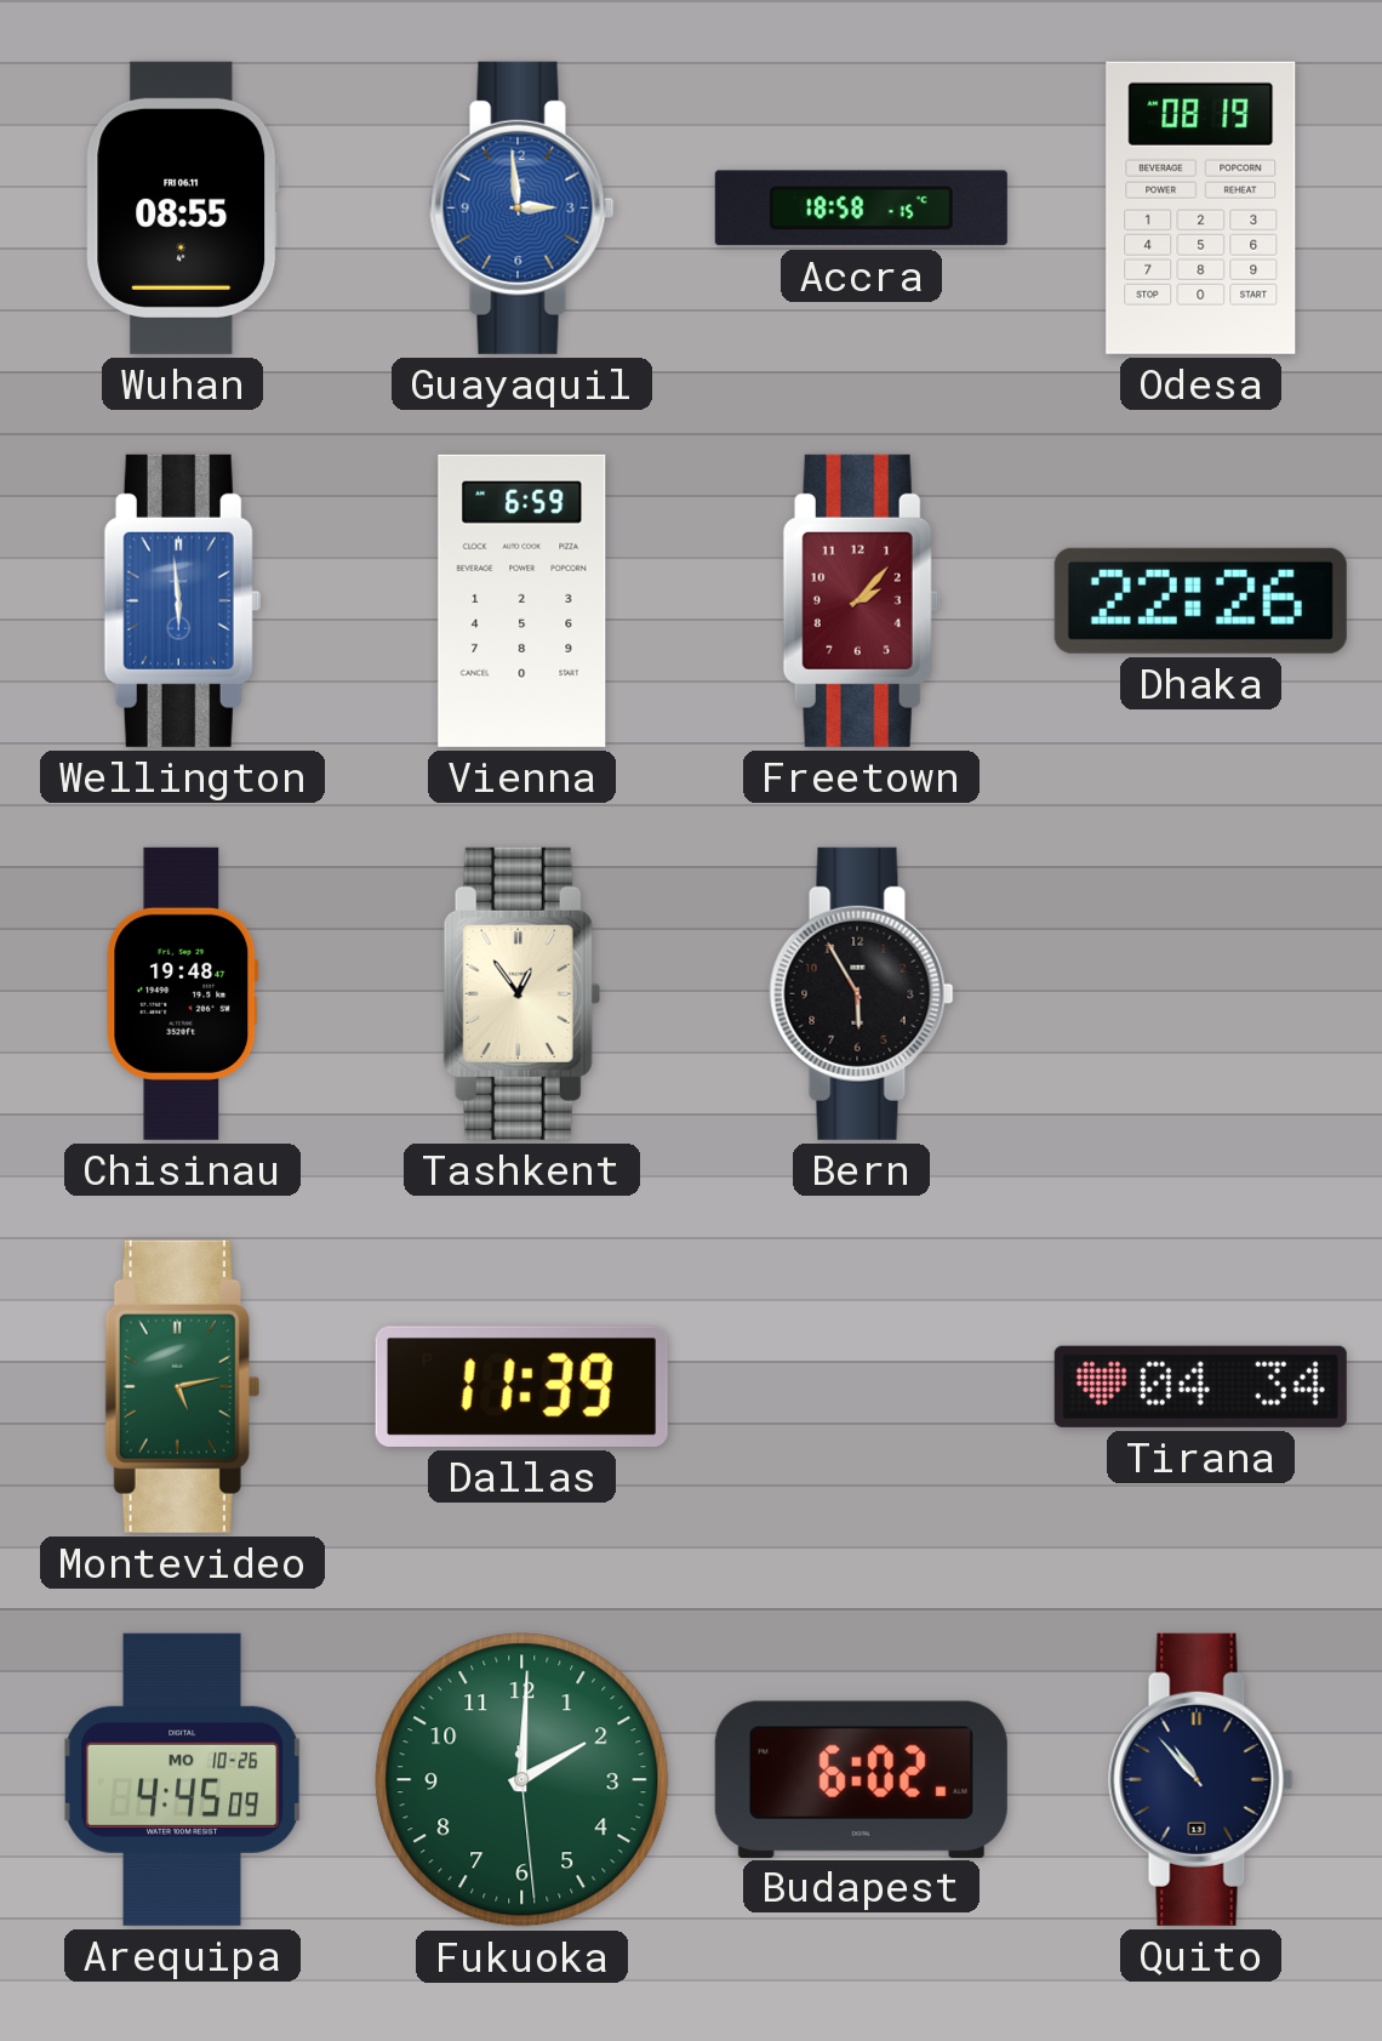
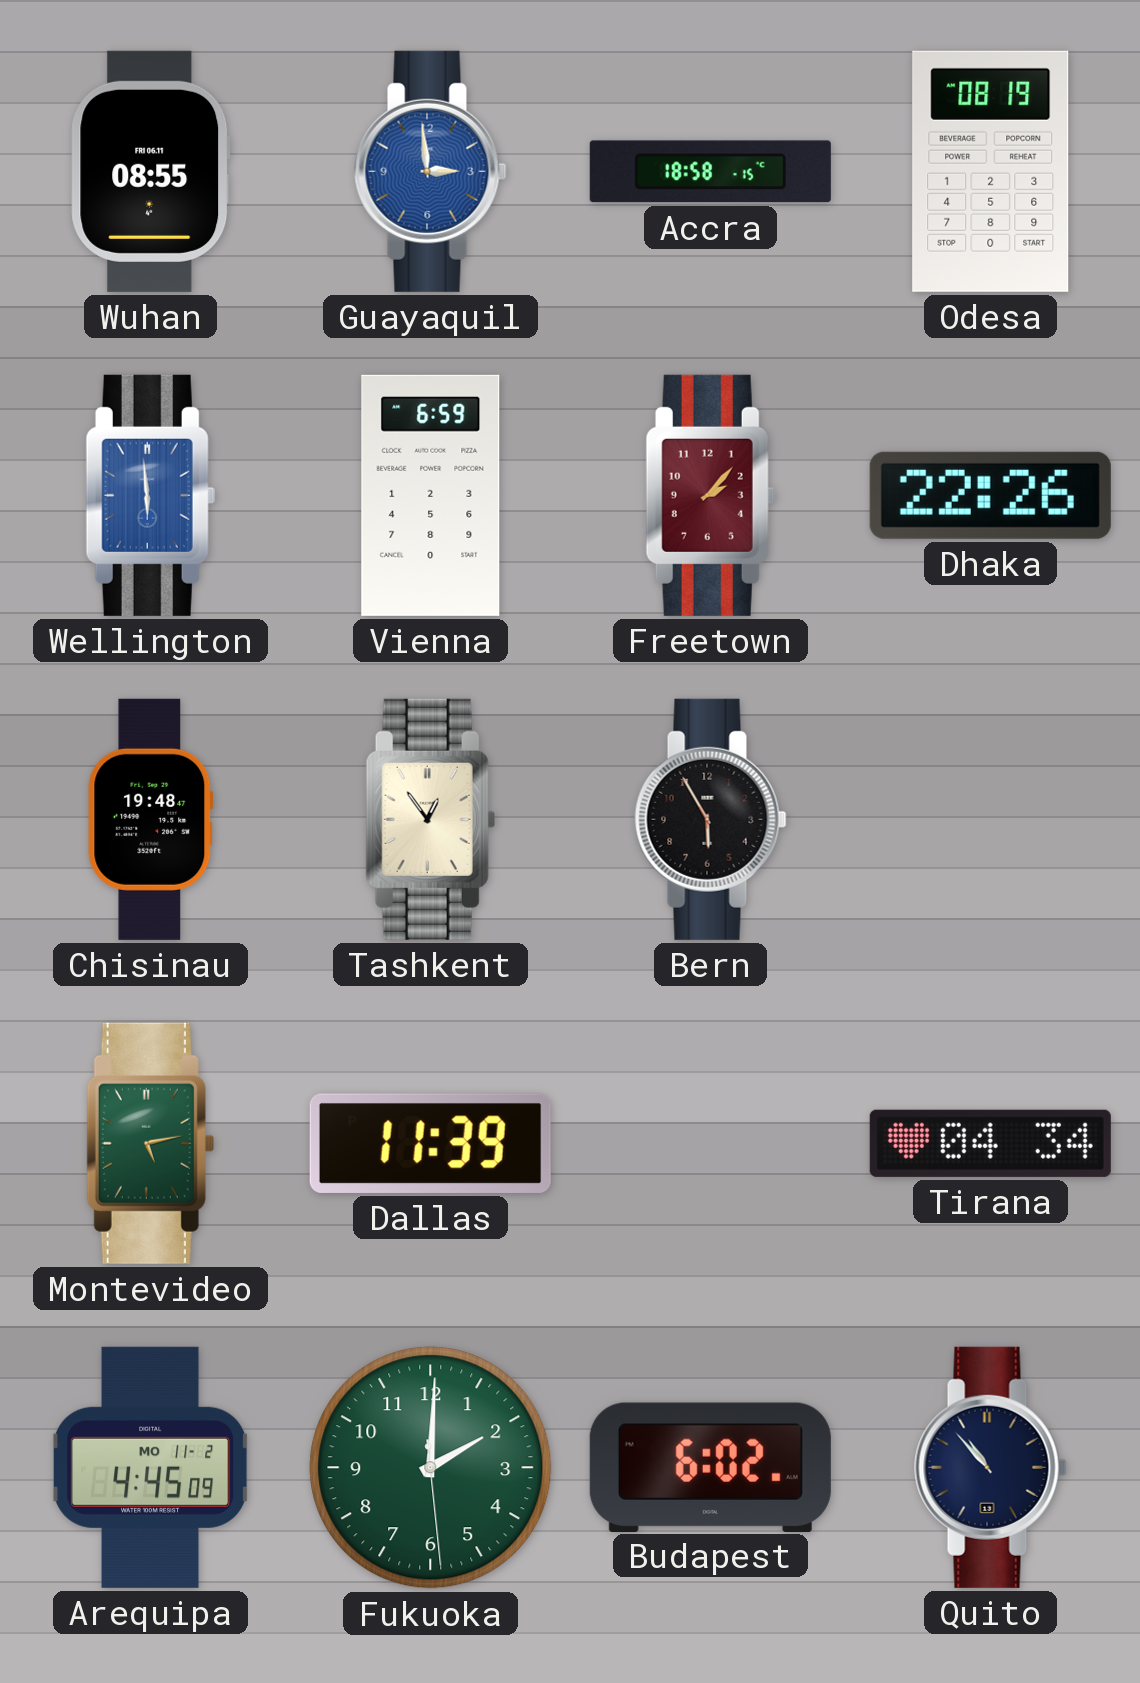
Arequipa date: MO 10-26 -> MO 11-2
